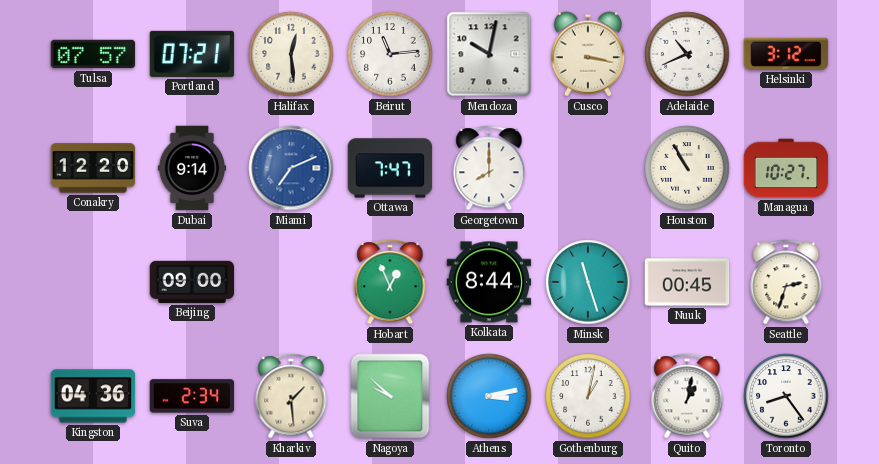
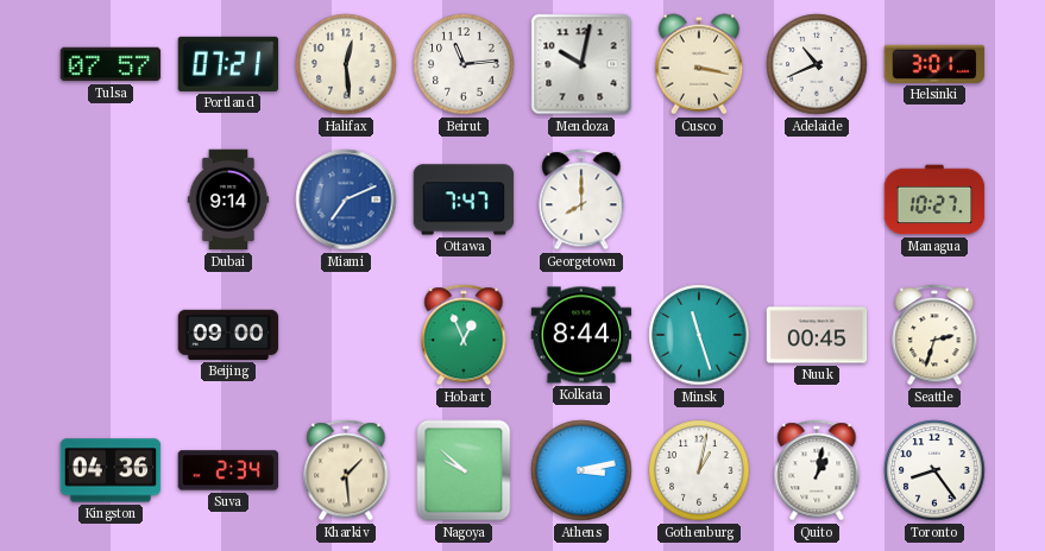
Helsinki: 3:12 -> 3:01
Conakry: 12:20 -> none
Houston: 10:55 -> none
